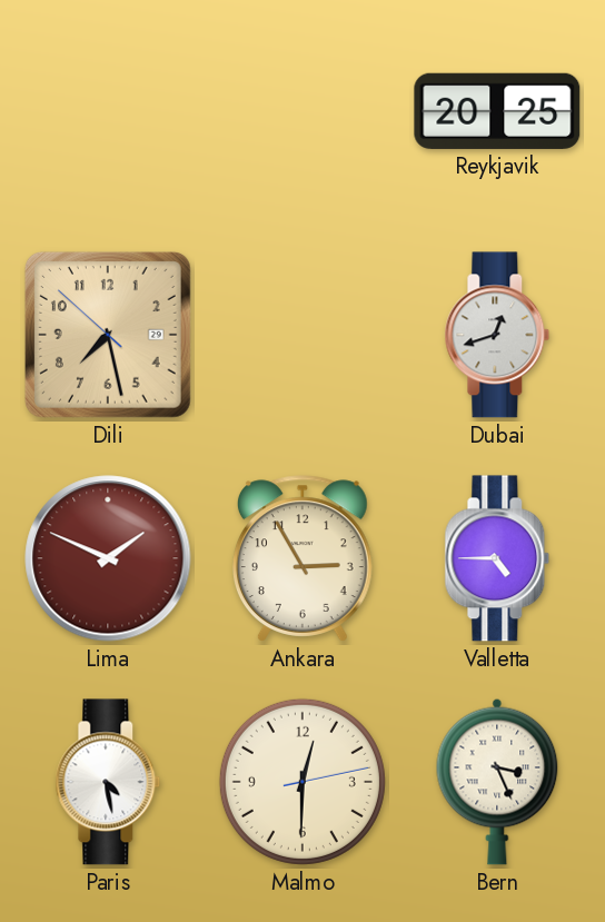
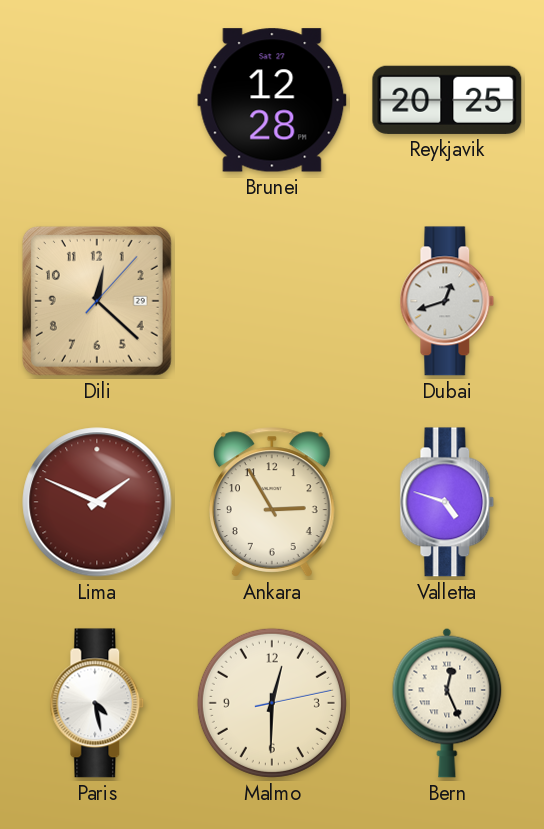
Brunei: none -> 12:28
Dili: 7:27 -> 12:22
Valletta: 4:45 -> 4:48
Bern: 3:26 -> 12:26
